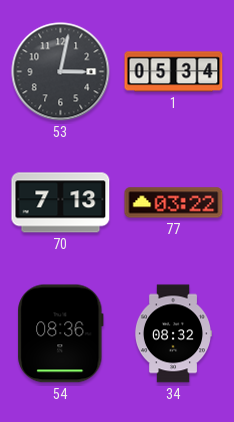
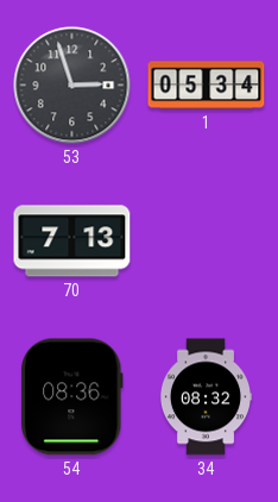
53: 3:02 -> 2:57
77: 03:22 -> none
